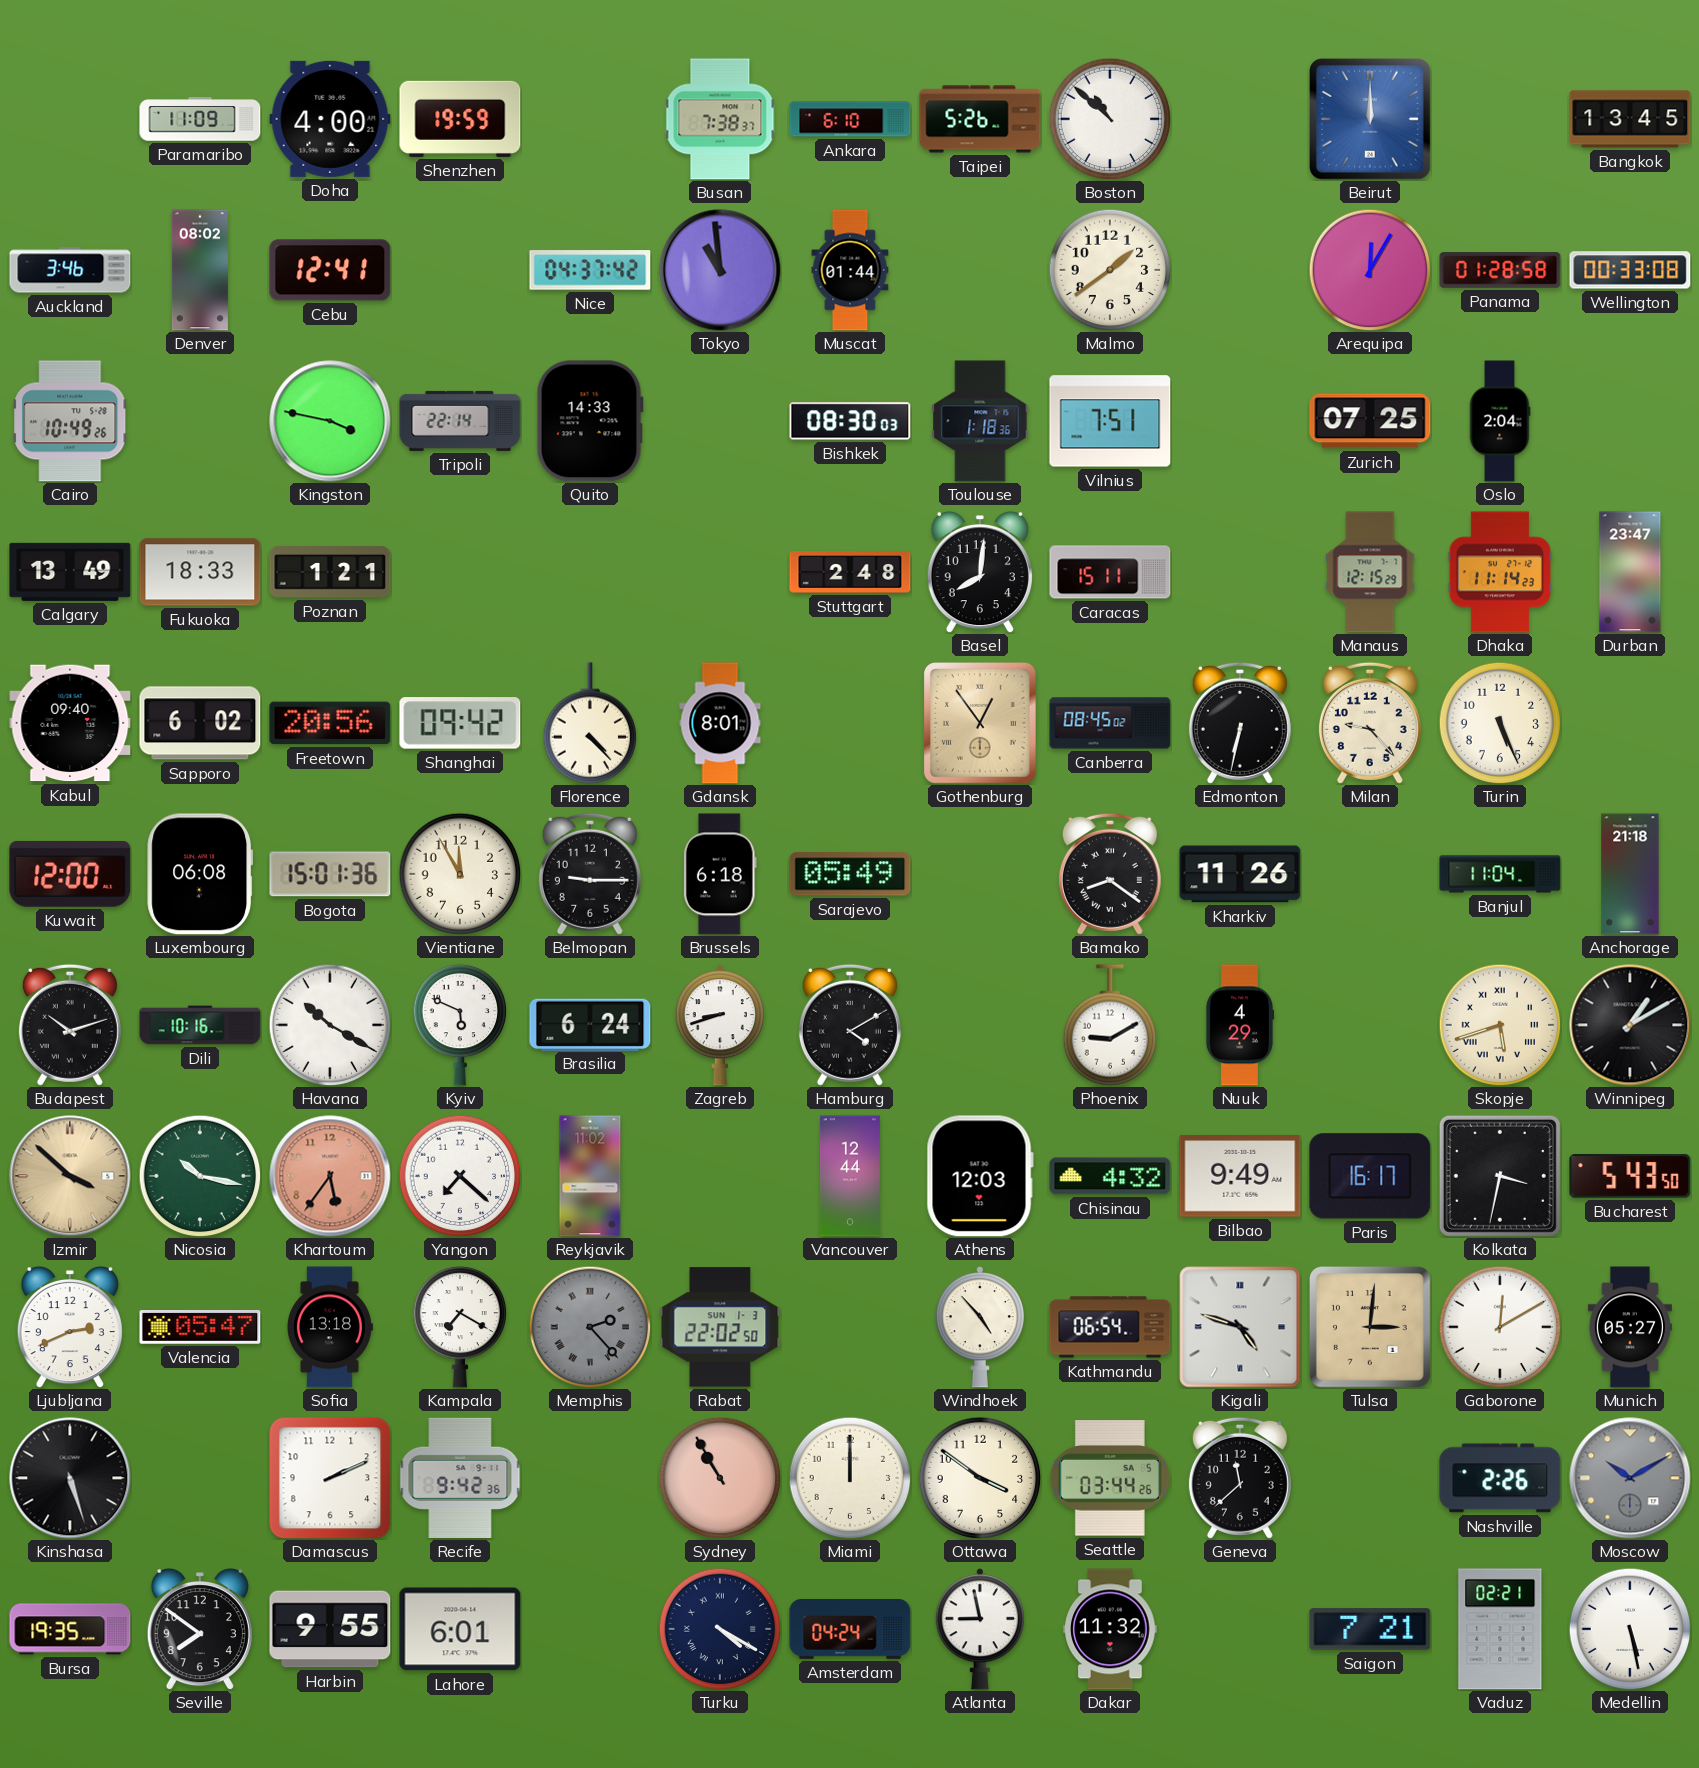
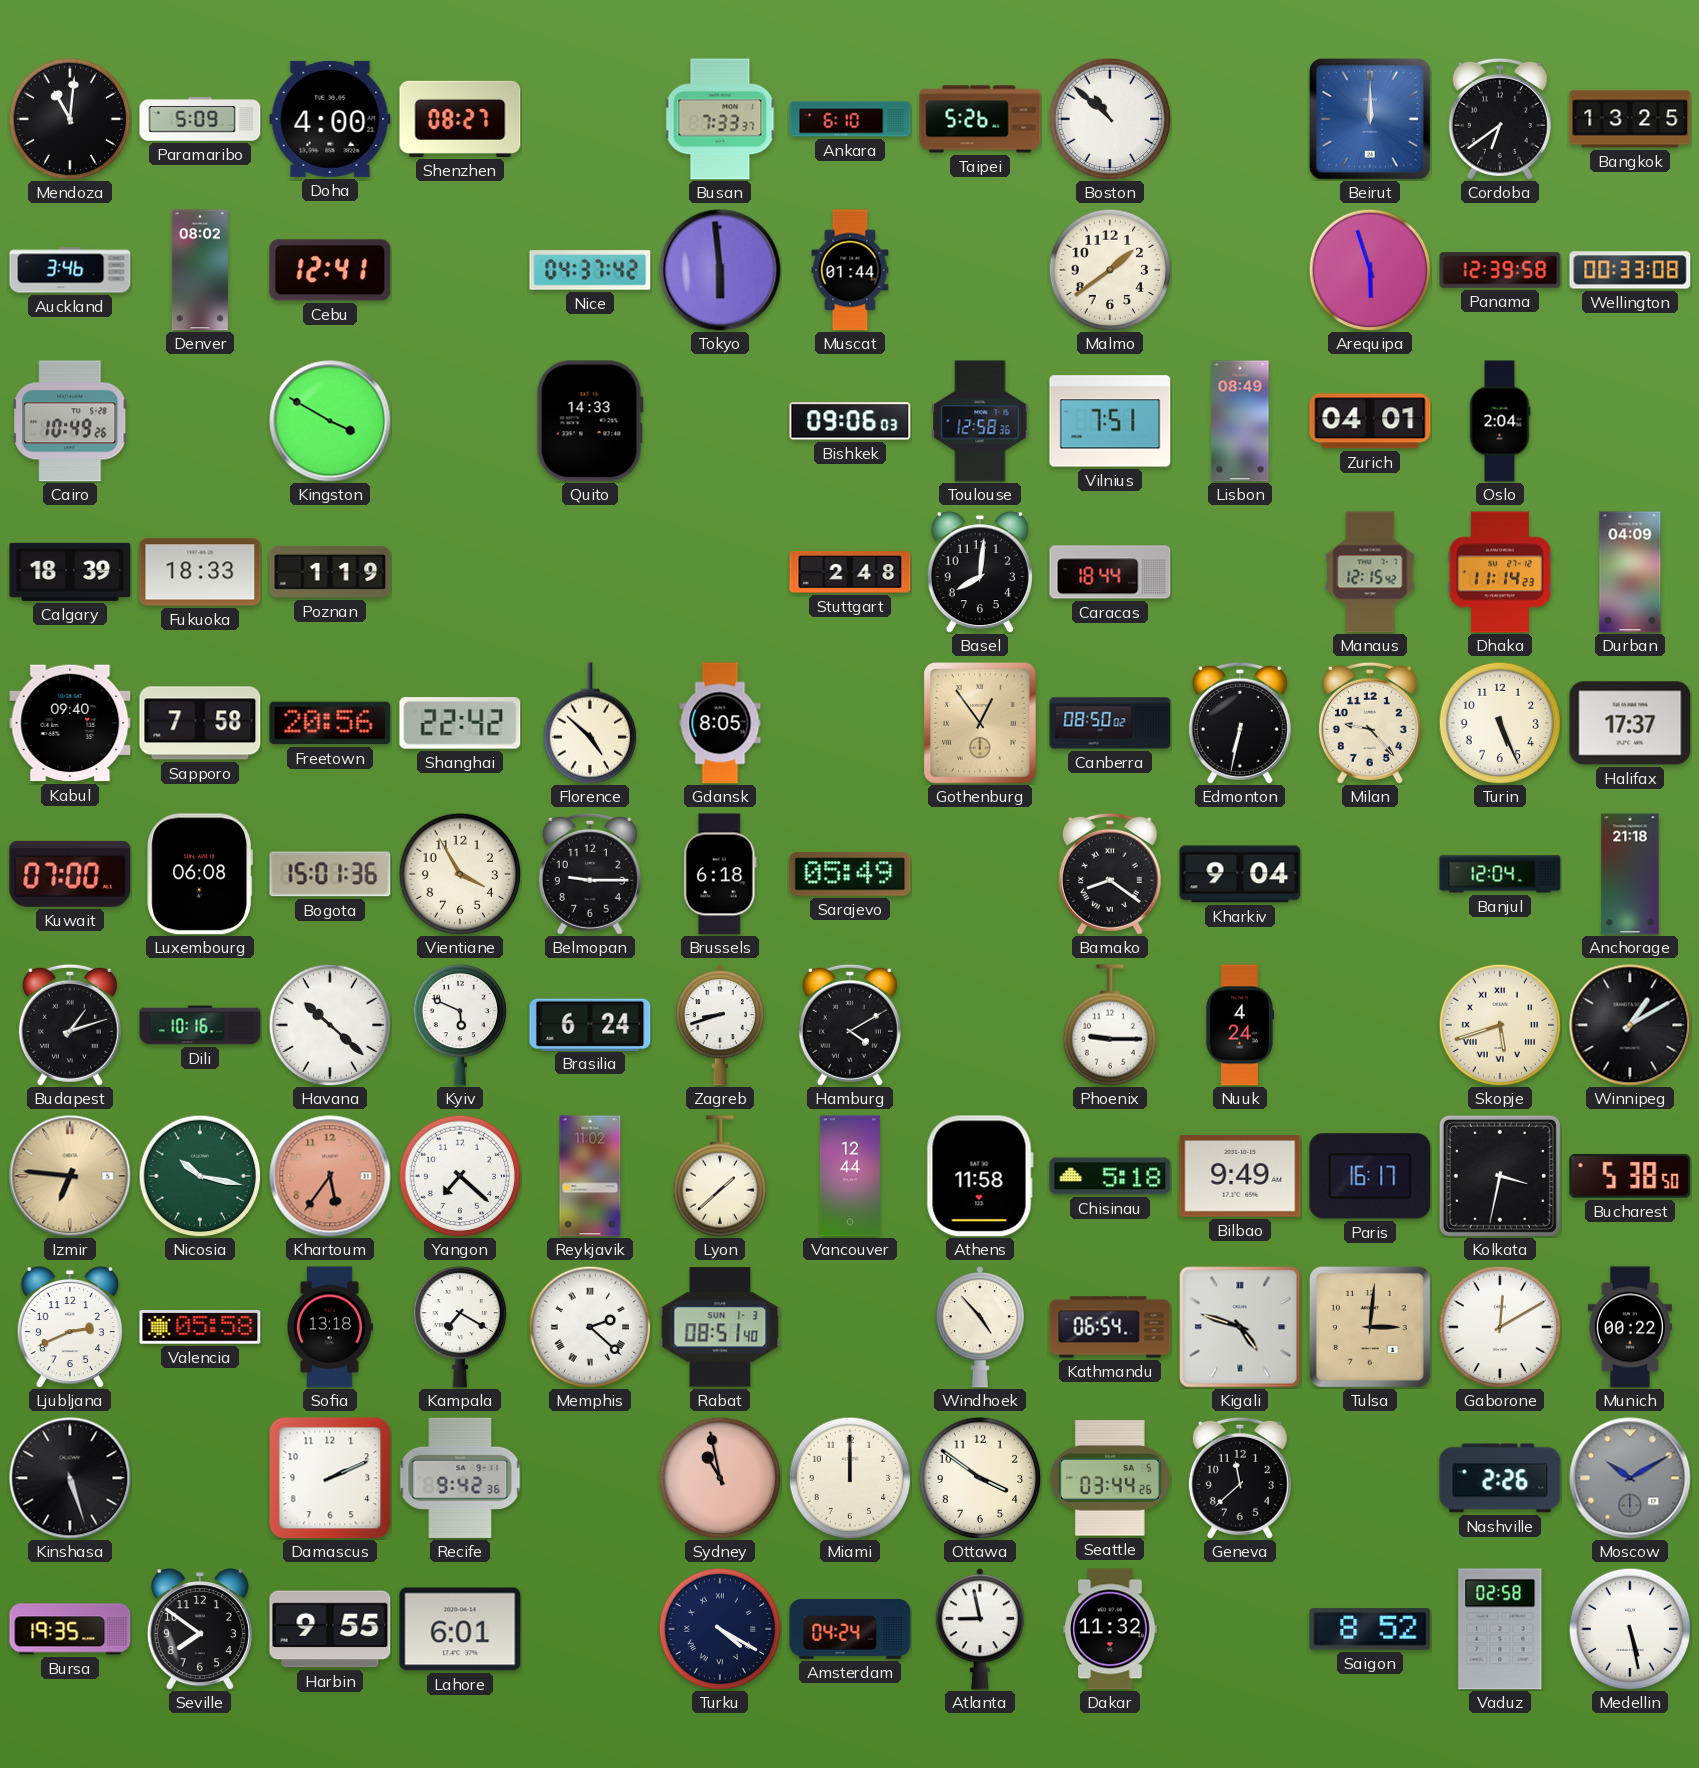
Mendoza: none -> 11:01
Paramaribo: 11:09 -> 5:09
Shenzhen: 19:59 -> 08:27
Busan: 7:38 -> 7:33
Cordoba: none -> 6:39
Bangkok: 13:45 -> 13:25
Tokyo: 10:59 -> 5:59
Arequipa: 12:05 -> 5:57
Panama: 01:28 -> 12:39
Kingston: 3:47 -> 3:50
Tripoli: 22:14 -> none
Bishkek: 08:30 -> 09:06
Toulouse: 1:18 -> 12:58
Lisbon: none -> 08:49
Zurich: 07:25 -> 04:01
Calgary: 13:49 -> 18:39
Poznan: 1:21 -> 1:19
Caracas: 15:11 -> 18:44
Manaus: 12:15:29 -> 12:15:42
Durban: 23:47 -> 04:09
Sapporo: 6:02 -> 7:58
Shanghai: 09:42 -> 22:42
Florence: 4:23 -> 4:52
Gdansk: 8:01 -> 8:05
Canberra: 08:45 -> 08:50
Halifax: none -> 17:37
Kuwait: 12:00 -> 07:00
Vientiane: 11:55 -> 3:55
Kharkiv: 11:26 -> 9:04
Banjul: 11:04 -> 12:04
Budapest: 10:12 -> 1:12
Havana: 10:20 -> 10:22
Phoenix: 9:10 -> 9:15
Nuuk: 4:29 -> 4:24
Izmir: 3:52 -> 6:46
Lyon: none -> 1:38
Athens: 12:03 -> 11:58
Chisinau: 4:32 -> 5:18
Bucharest: 5:43 -> 5:38
Valencia: 05:47 -> 05:58
Memphis: 2:23 -> 2:22
Memphis dial: grey -> white
Rabat: 22:02 -> 08:51
Munich: 05:27 -> 00:22
Sydney: 10:55 -> 10:58
Saigon: 7:21 -> 8:52
Vaduz: 02:21 -> 02:58
